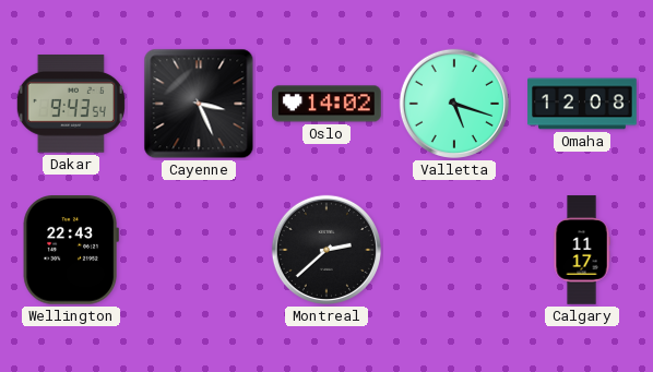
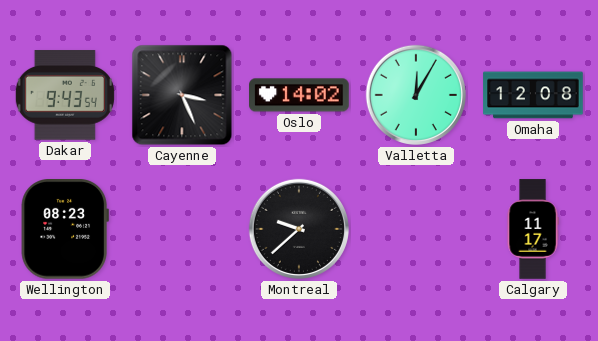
Valletta: 5:18 -> 12:05
Wellington: 22:43 -> 08:23
Montreal: 2:38 -> 9:38
